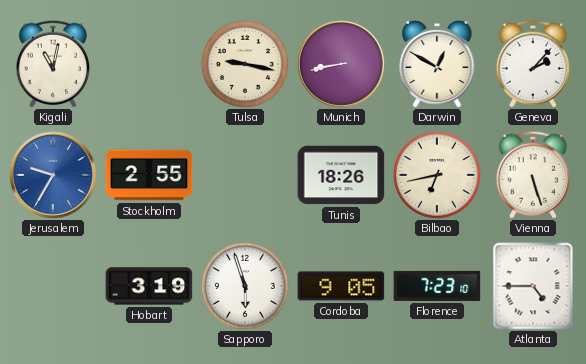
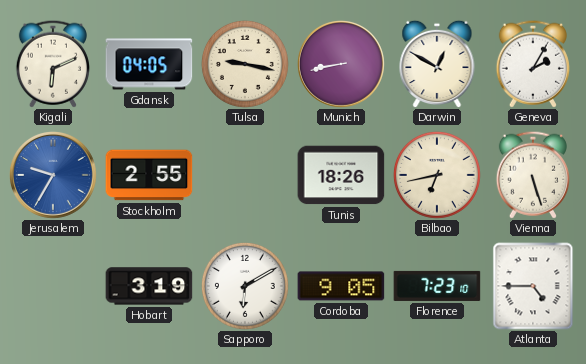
Kigali: 11:02 -> 6:11
Gdansk: none -> 04:05
Geneva: 2:07 -> 2:05
Sapporo: 5:57 -> 6:10
